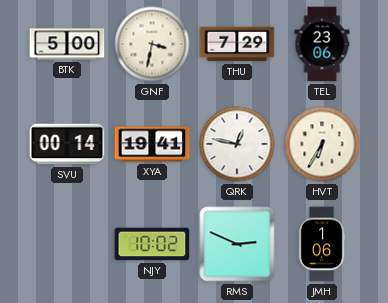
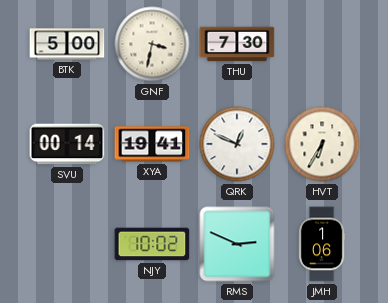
THU: 7:29 -> 7:30
TEL: 23:06 -> none
QRK: 12:47 -> 12:49
